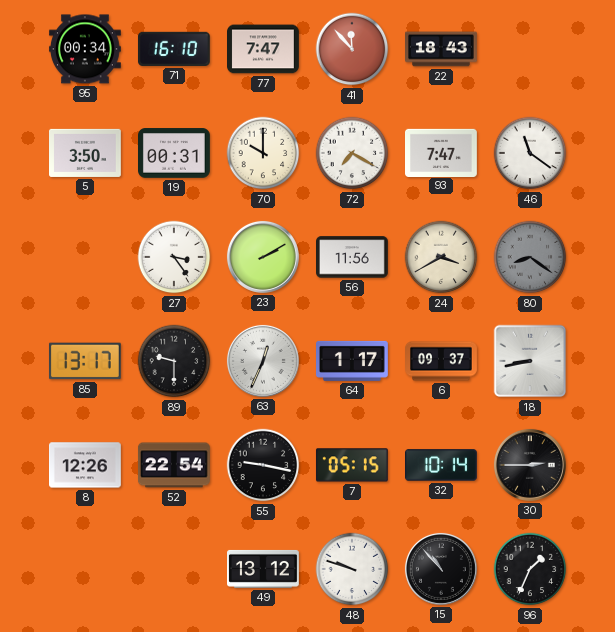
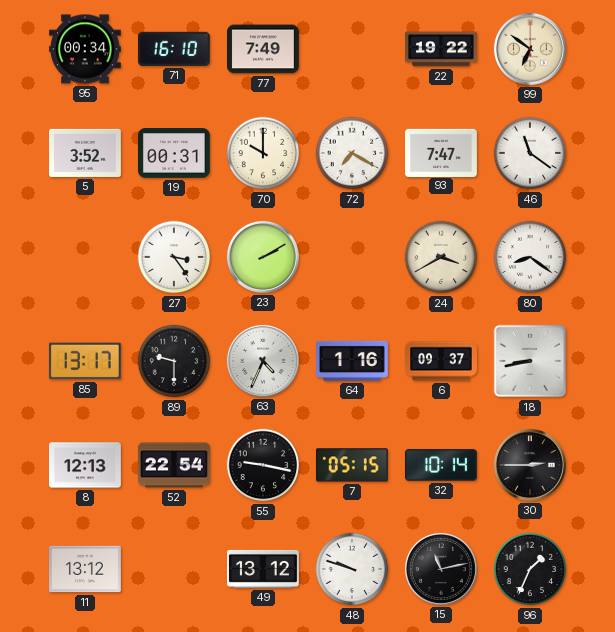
77: 7:47 -> 7:49
41: 11:53 -> none
22: 18:43 -> 19:22
99: none -> 6:51
5: 3:50 -> 3:52
56: 11:56 -> none
80 dial: grey -> white
63: 12:34 -> 4:34
64: 1:17 -> 1:16
8: 12:26 -> 12:13
11: none -> 13:12
15: 10:53 -> 11:13
